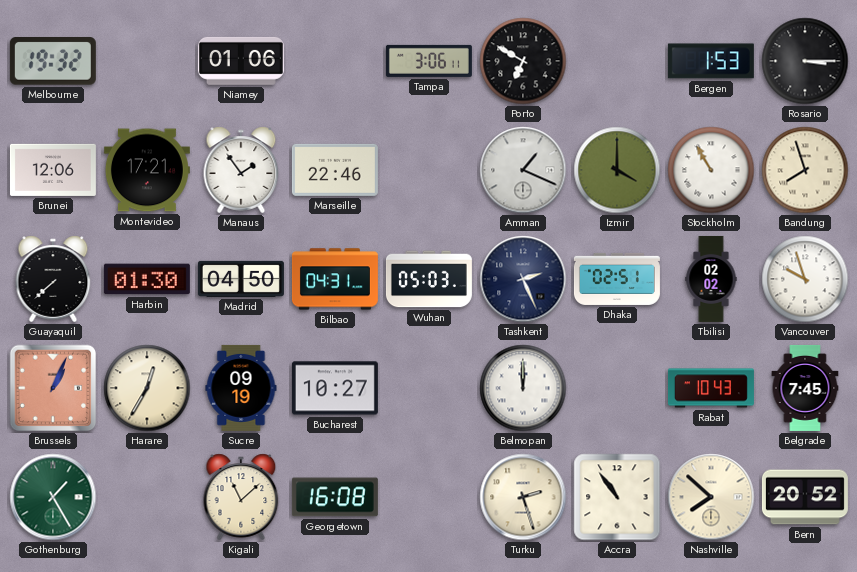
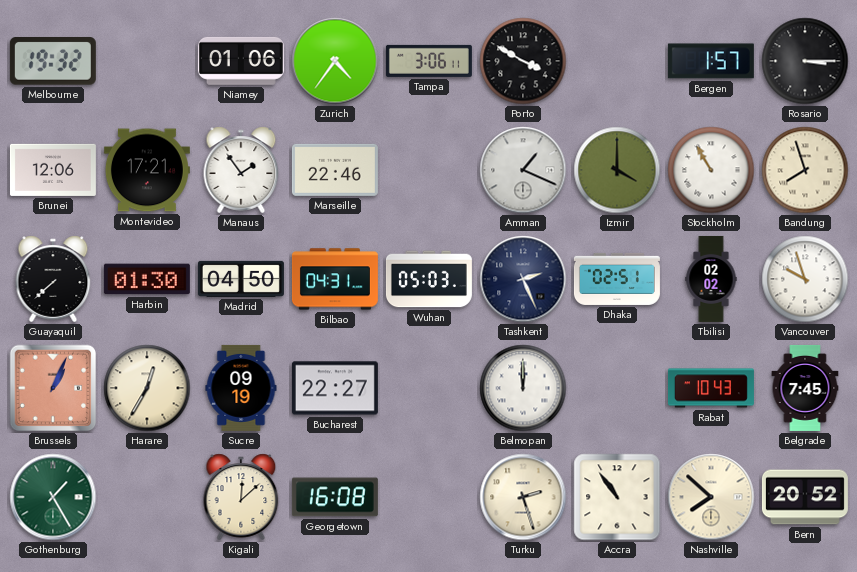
Zurich: none -> 4:36
Porto: 6:50 -> 3:50
Bergen: 1:53 -> 1:57
Bucharest: 10:27 -> 22:27
Kigali: 11:08 -> 12:08
